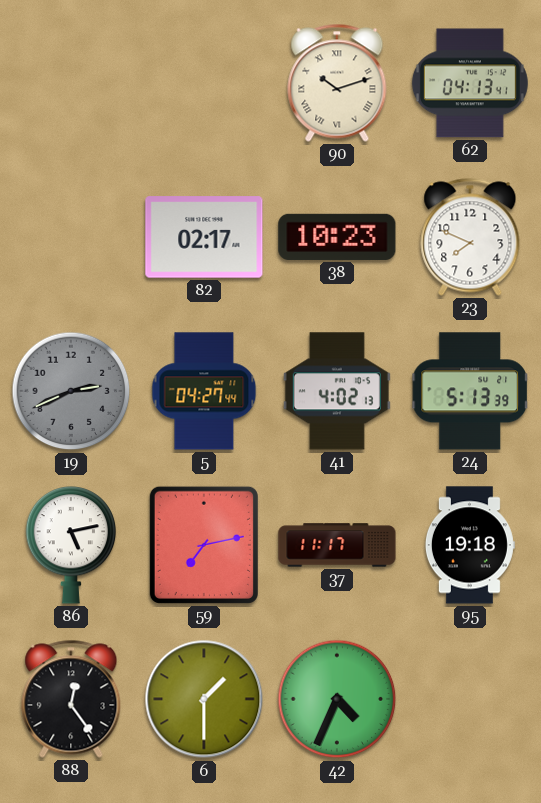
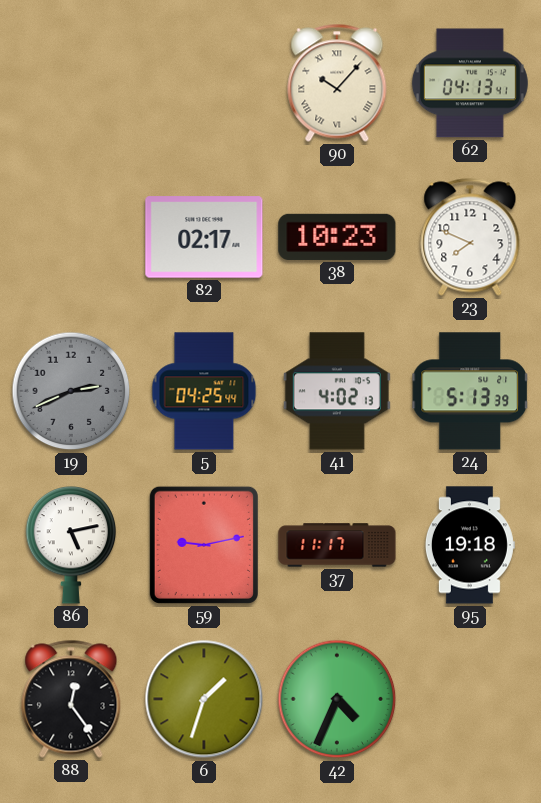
90: 10:12 -> 10:07
5: 04:27 -> 04:25
59: 7:13 -> 9:13
6: 1:30 -> 1:33
